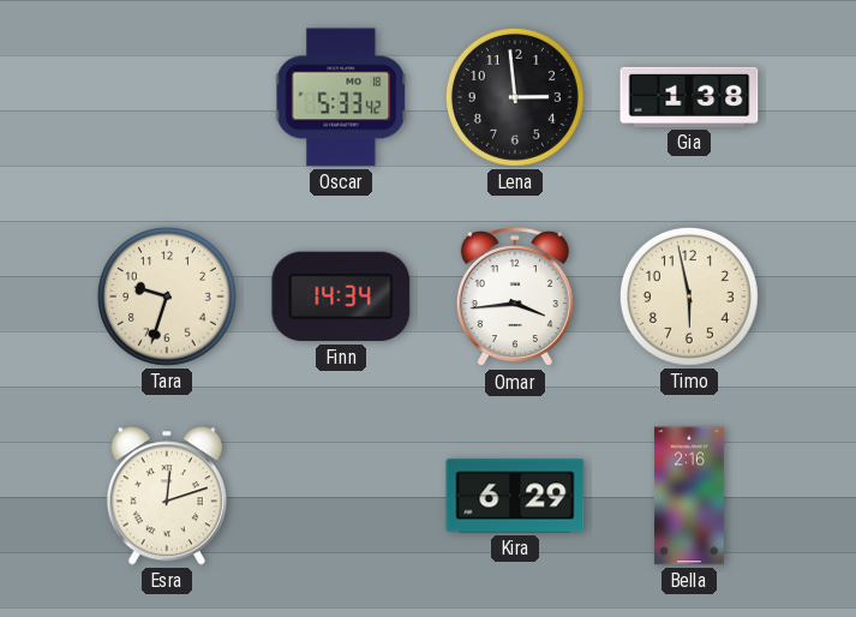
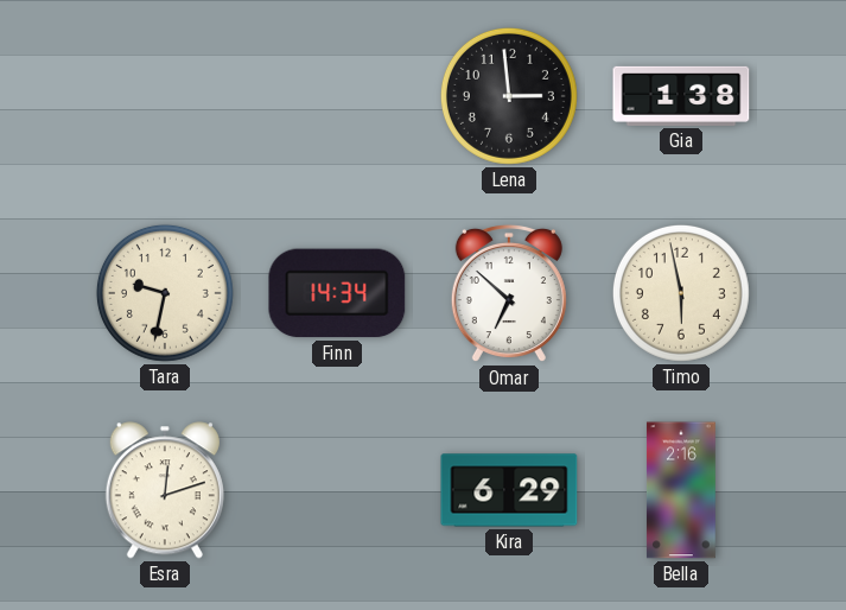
Oscar: 5:33 -> none
Tara: 9:33 -> 9:32
Omar: 3:44 -> 6:52
